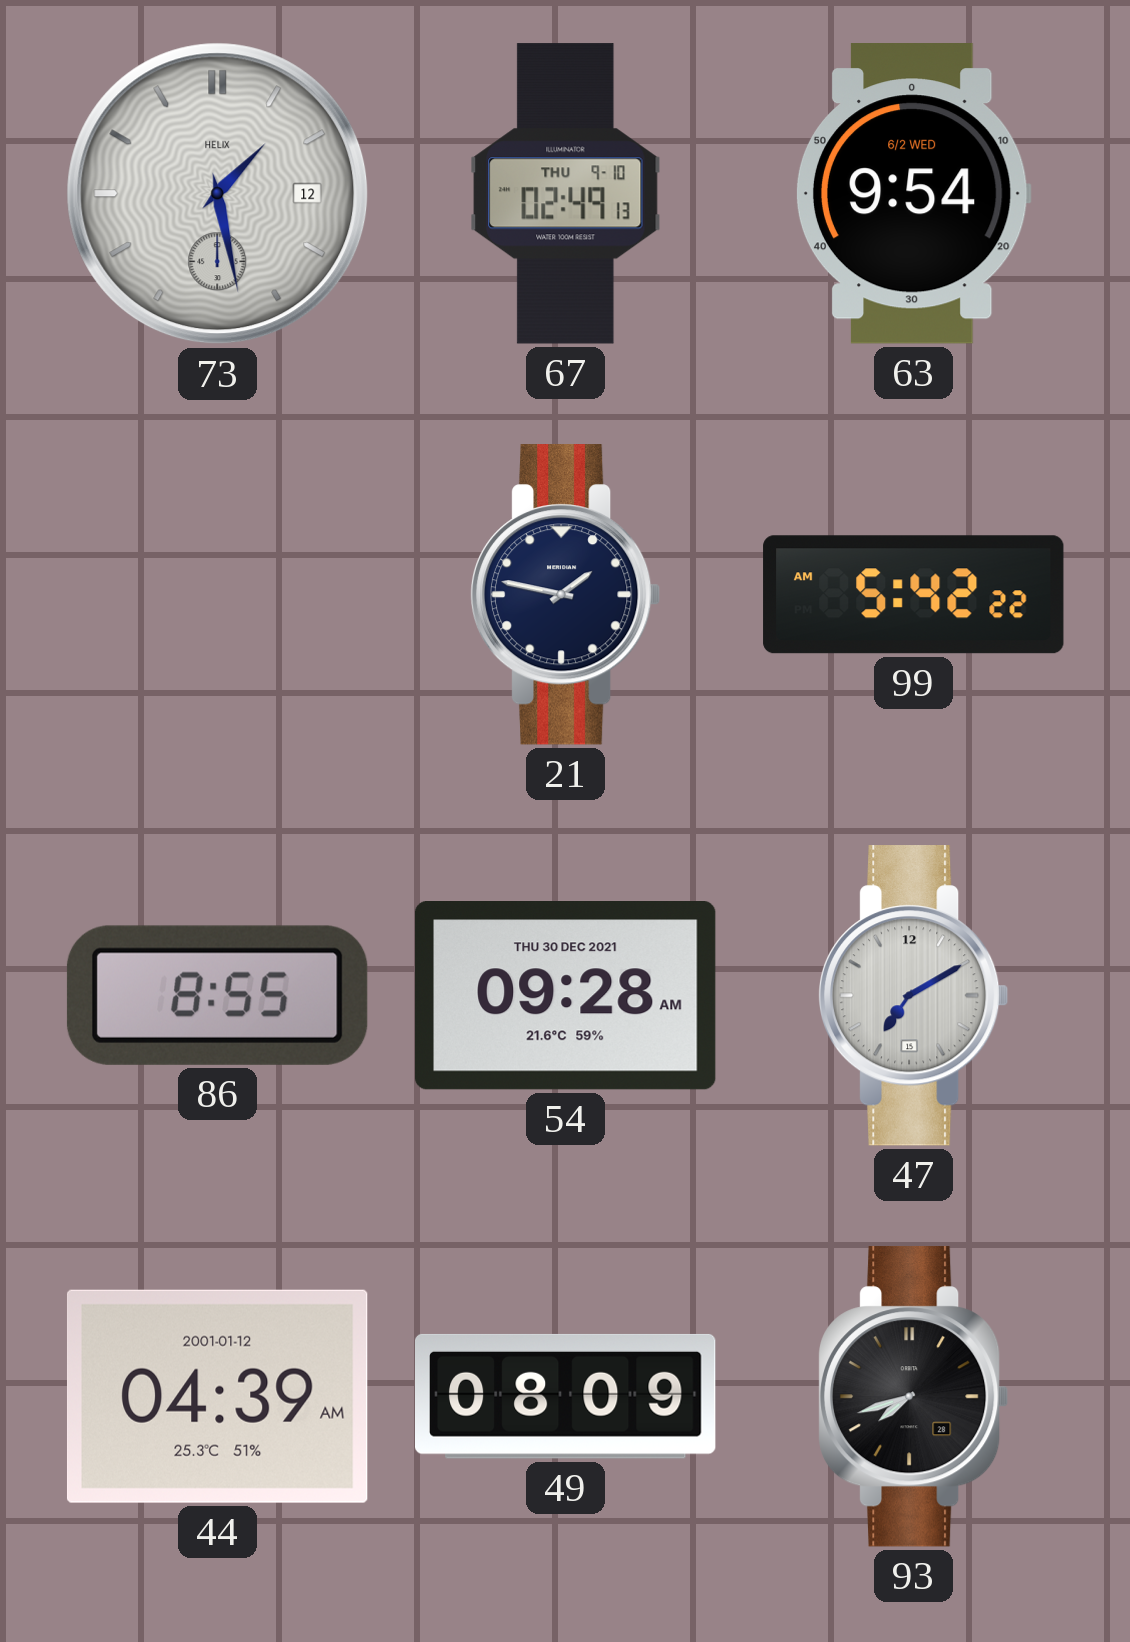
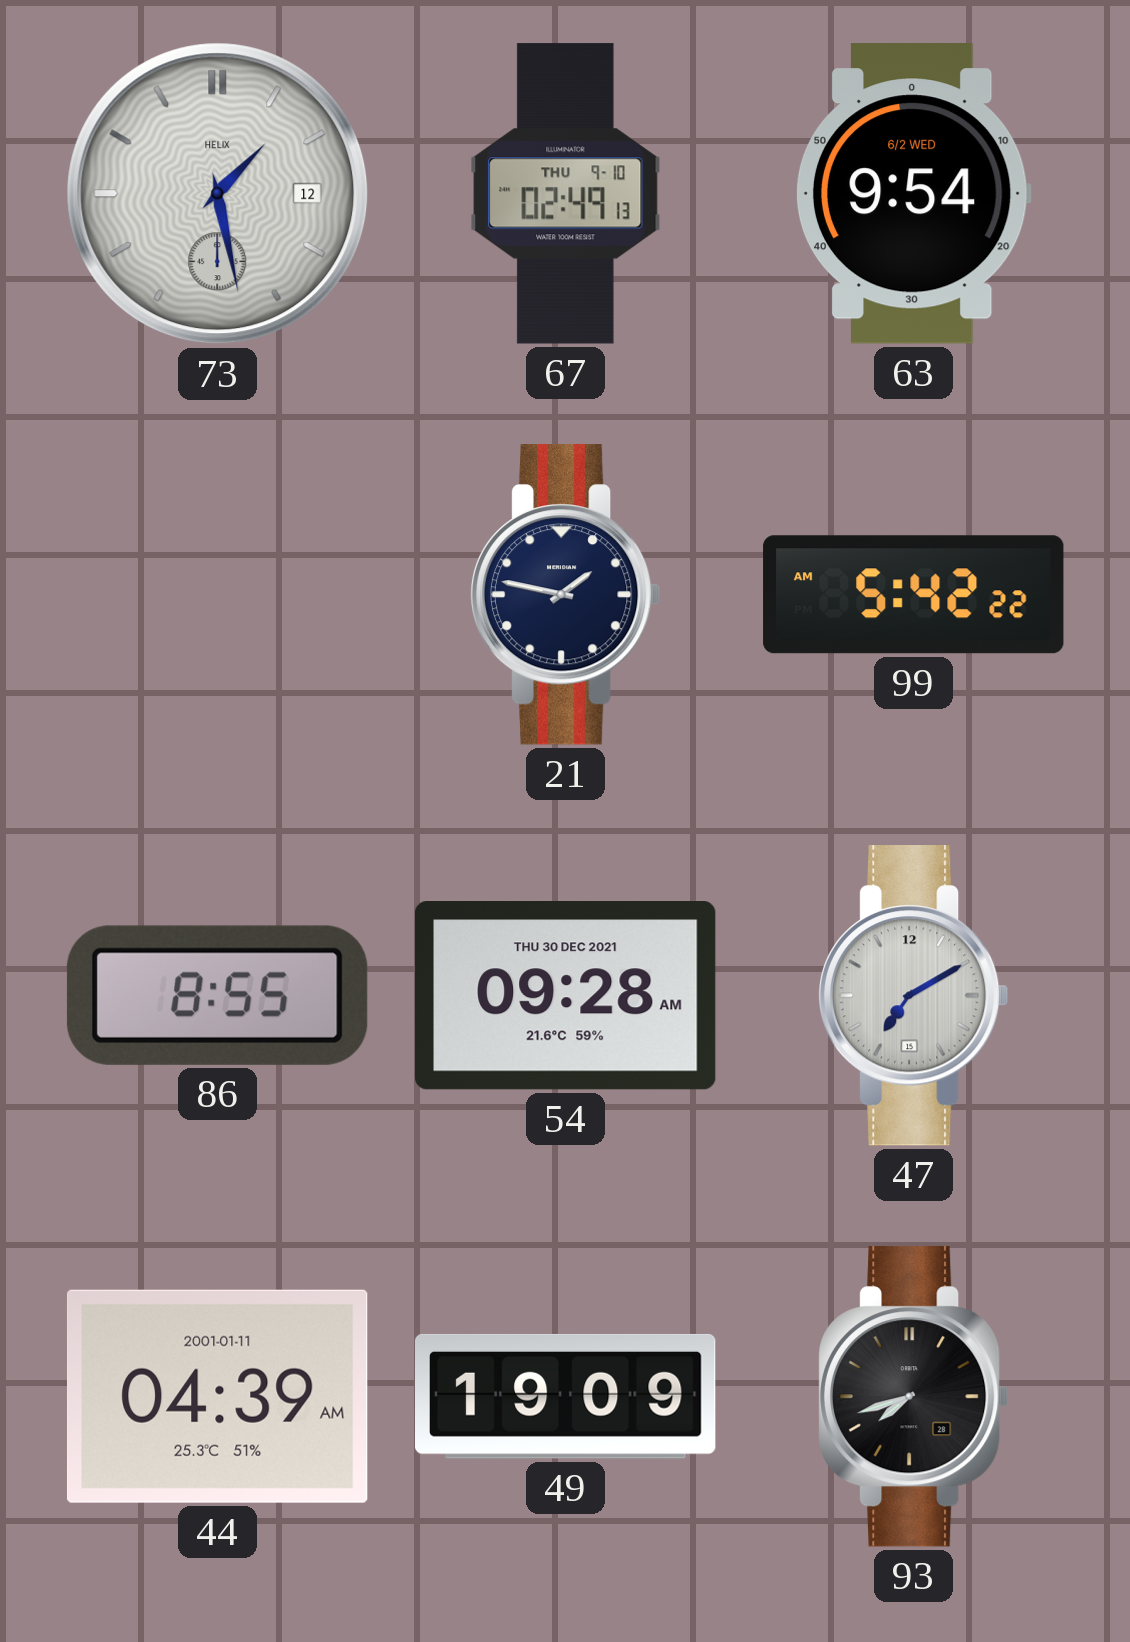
44 date: 2001-01-12 -> 2001-01-11
49: 08:09 -> 19:09
